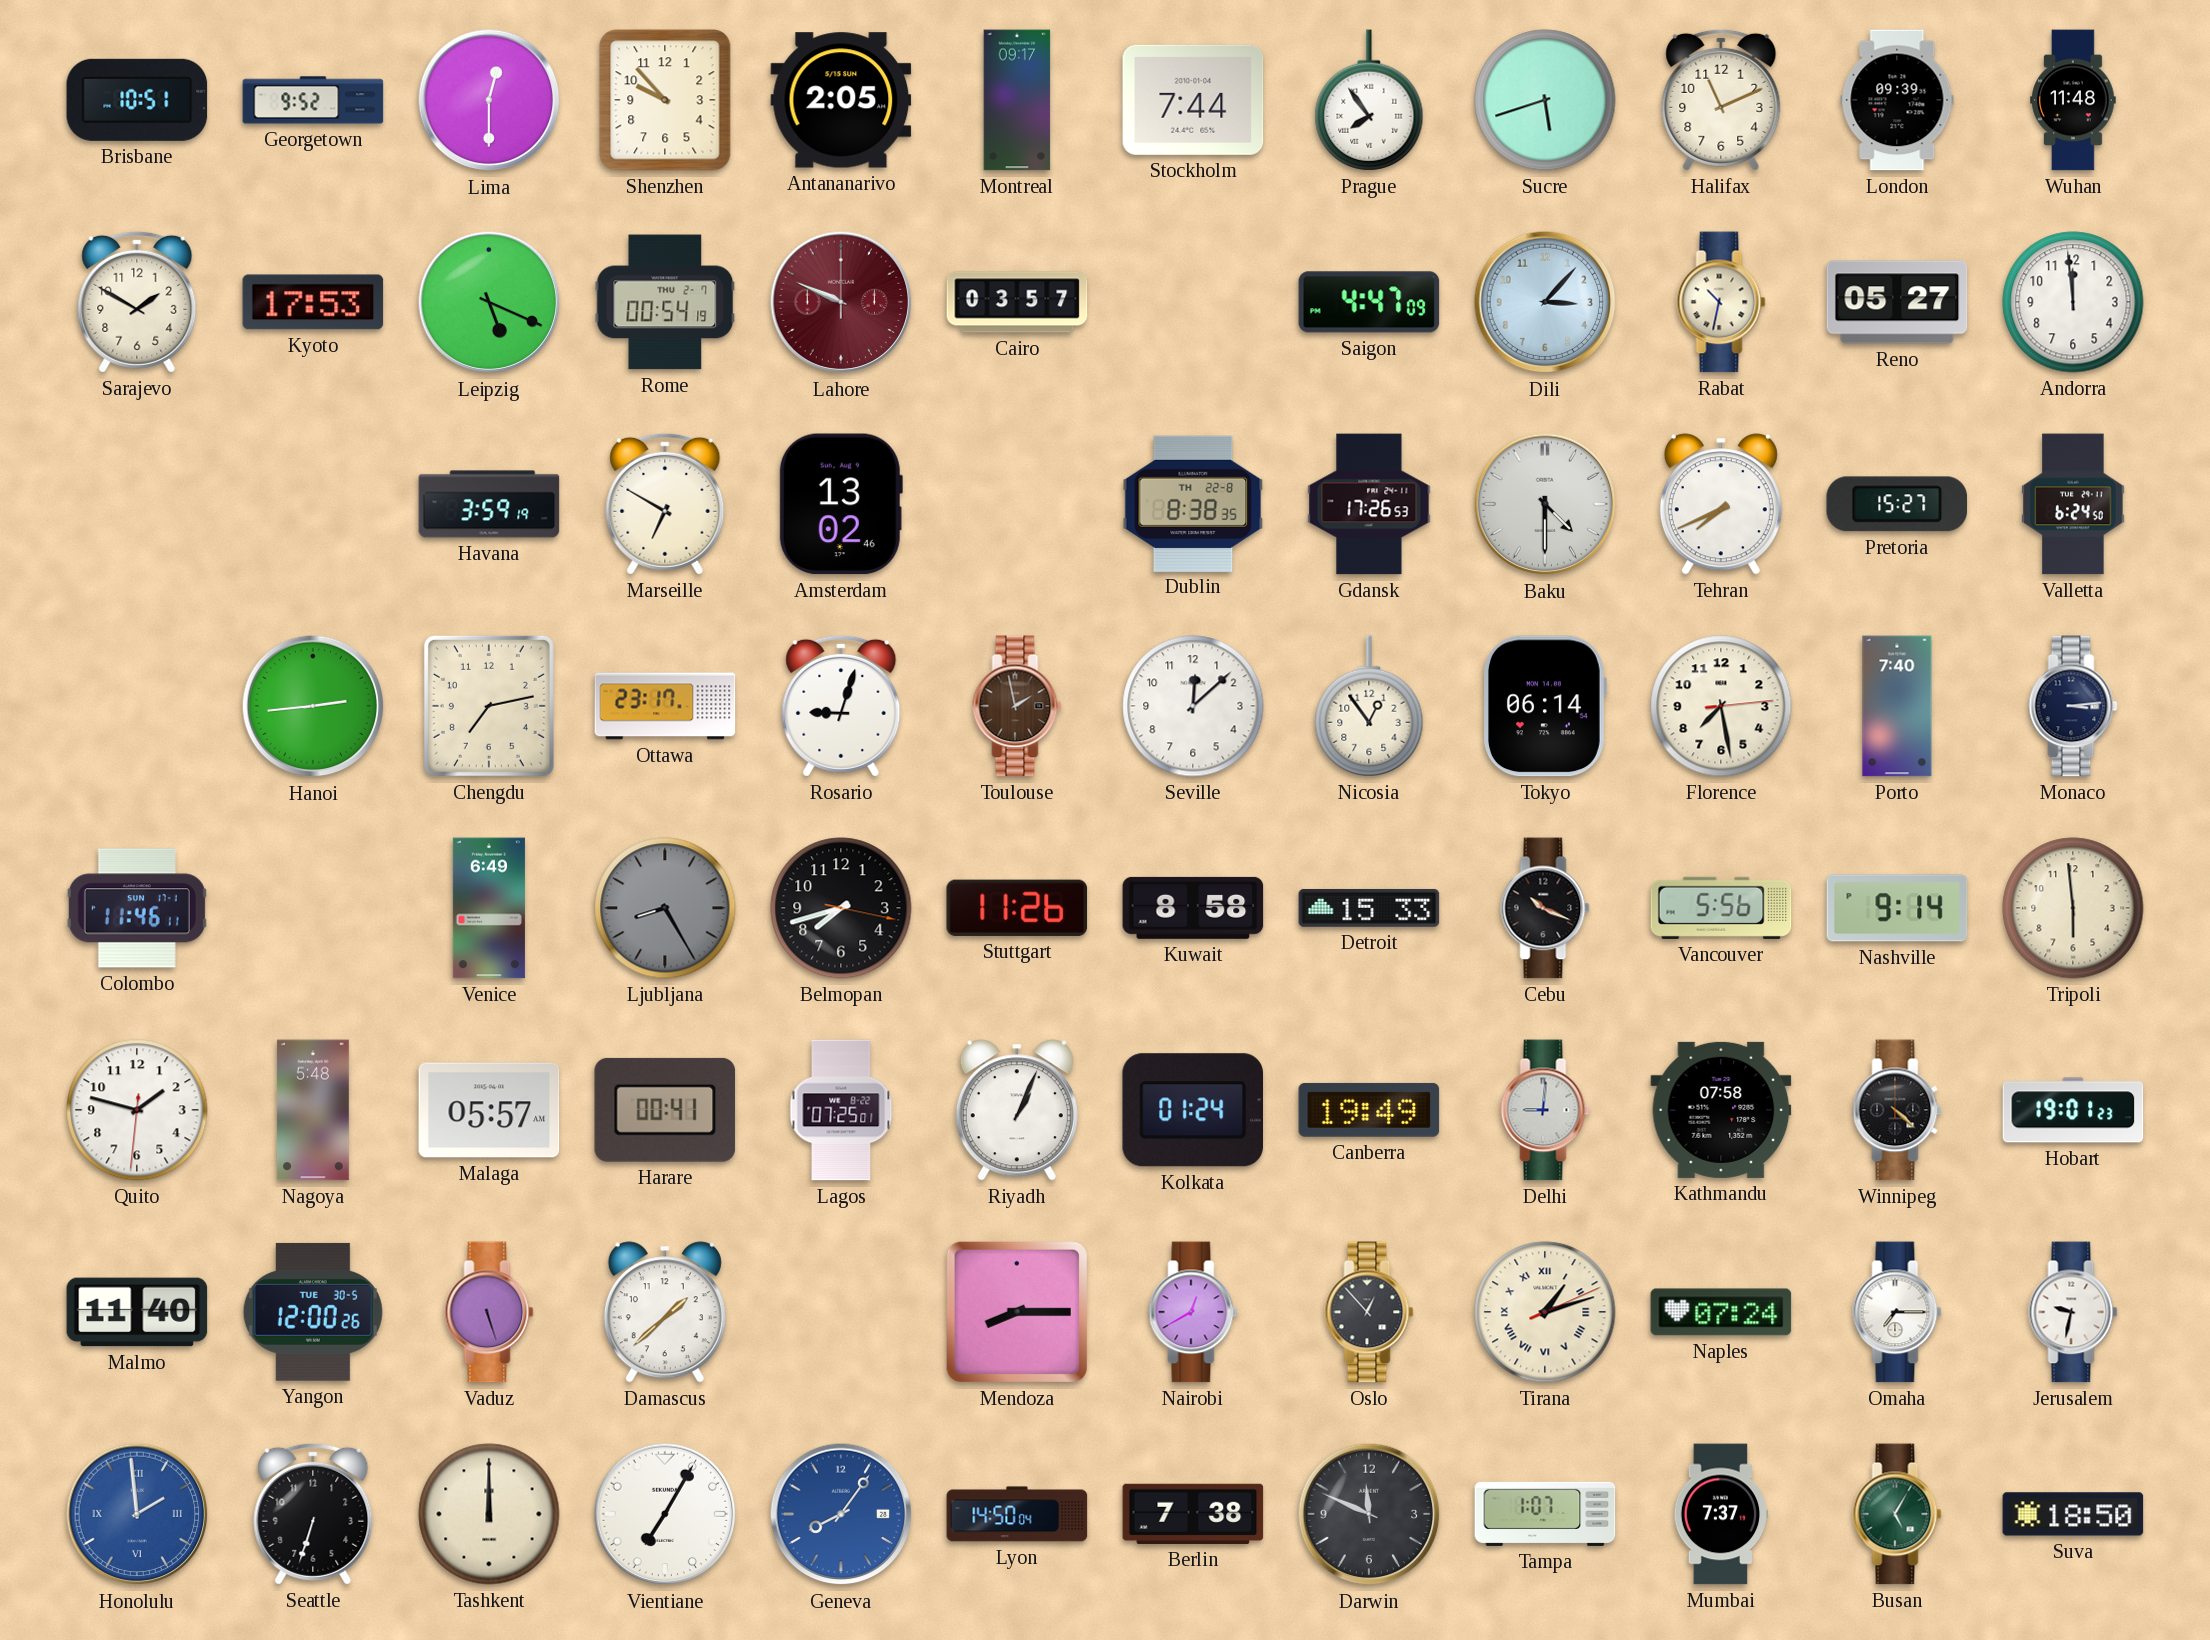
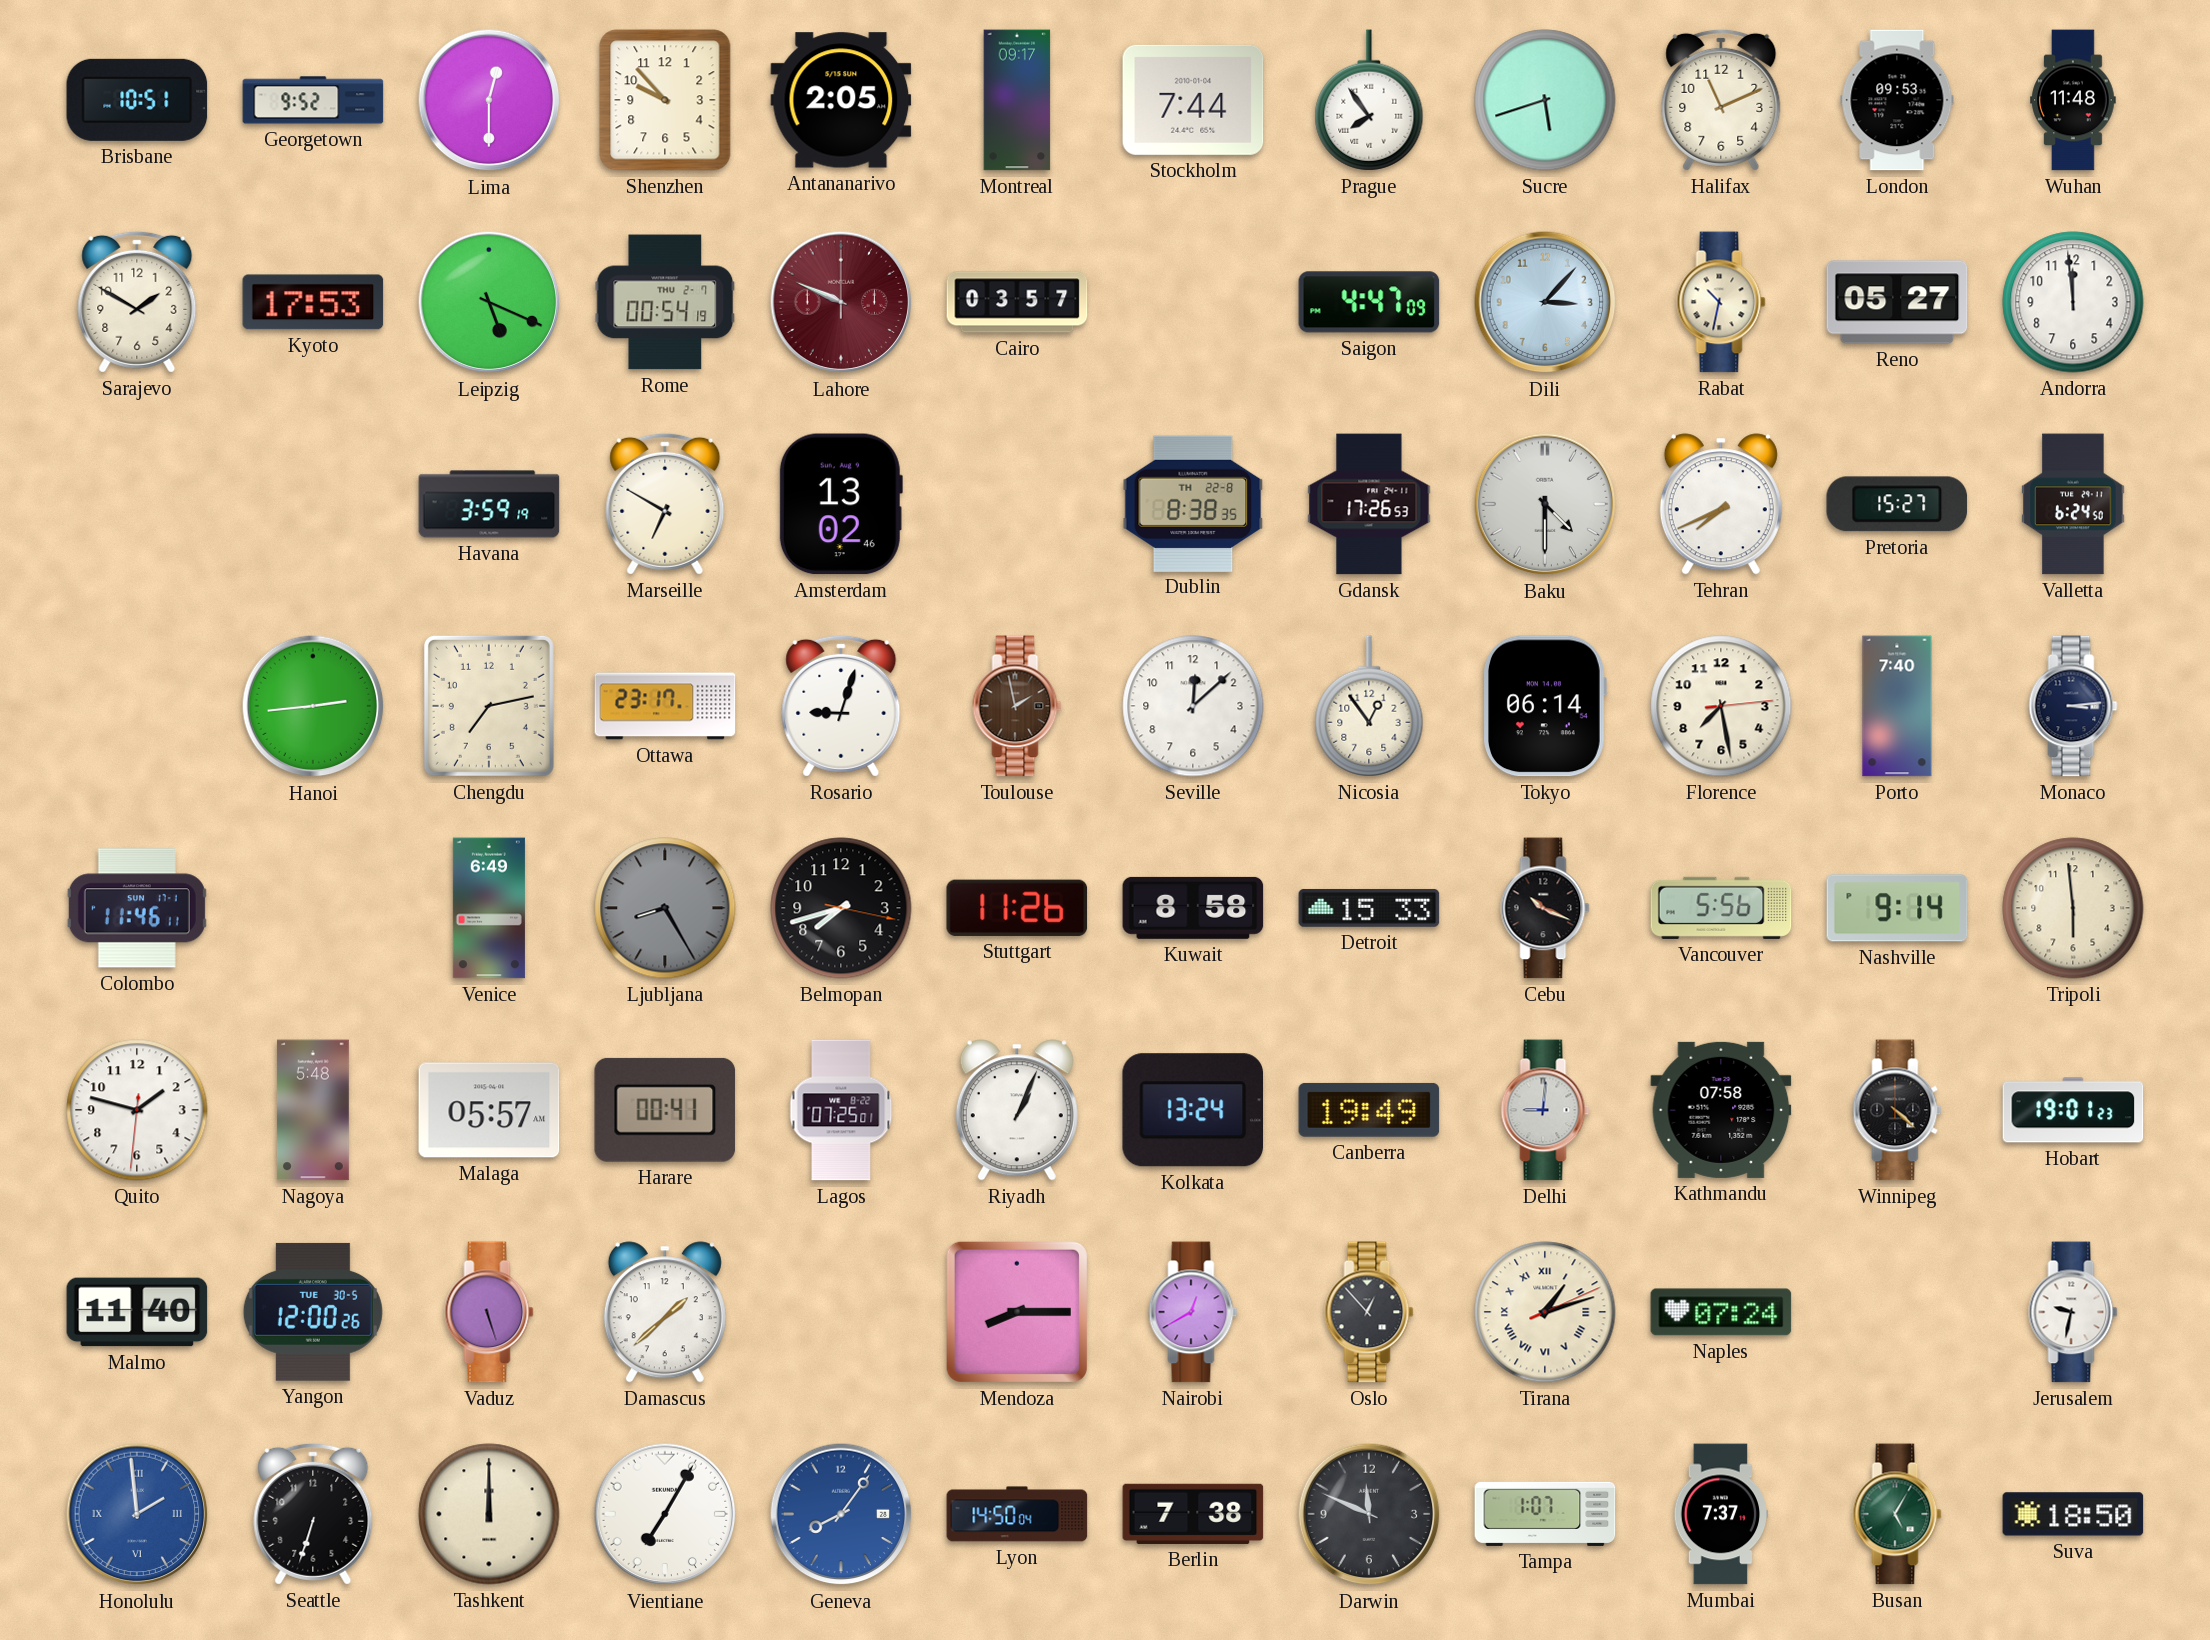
London: 09:39 -> 09:53
Kolkata: 01:24 -> 13:24
Omaha: 7:15 -> none
